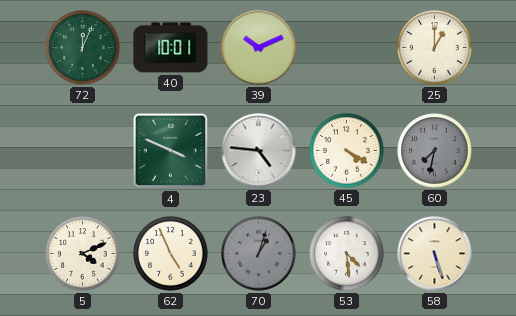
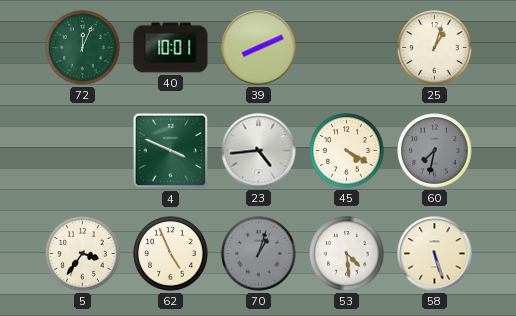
39: 10:11 -> 8:11
25: 1:00 -> 1:03
23: 4:46 -> 4:44
5: 4:11 -> 3:36
